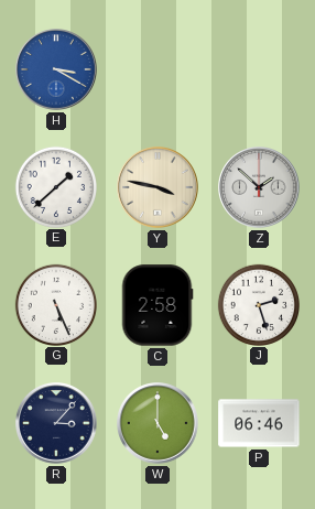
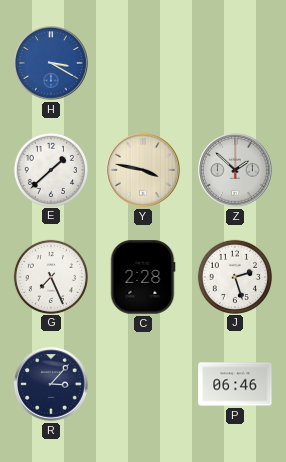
G: 5:26 -> 7:26
C: 2:58 -> 2:28
W: 5:00 -> none
